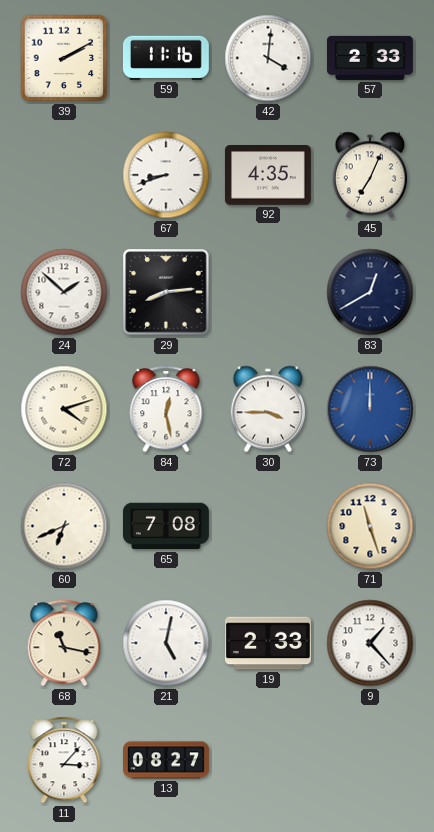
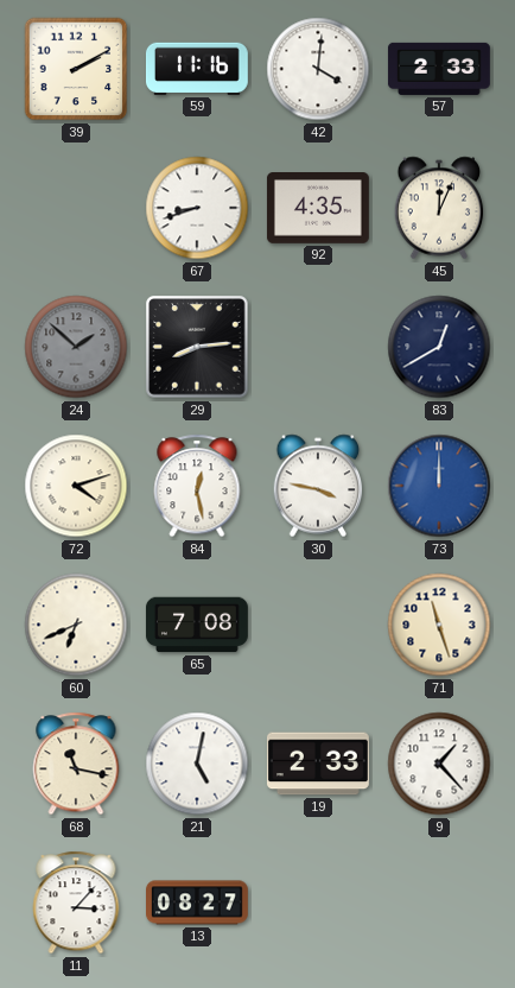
45: 7:04 -> 12:04
24 dial: white -> grey
30: 3:45 -> 3:47
